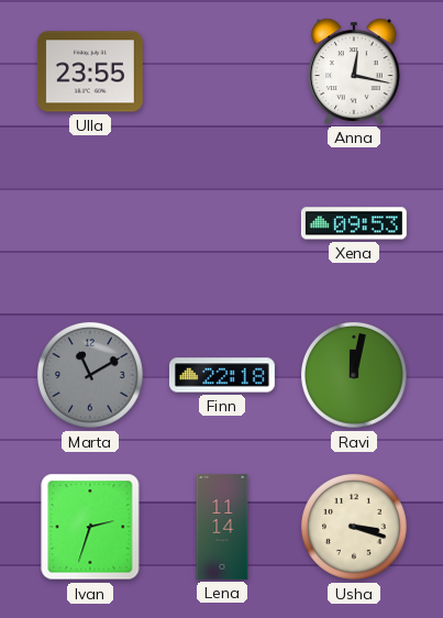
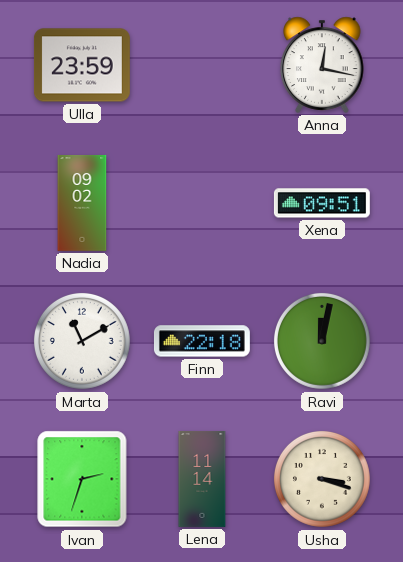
Ulla: 23:55 -> 23:59
Nadia: none -> 09:02
Xena: 09:53 -> 09:51
Marta dial: grey -> white
